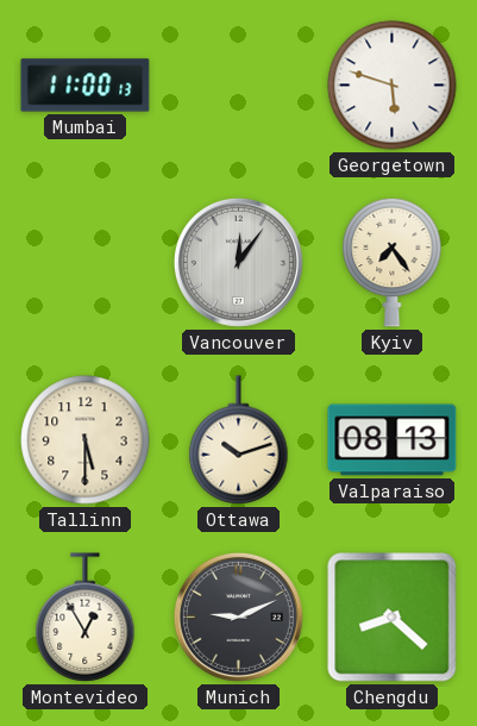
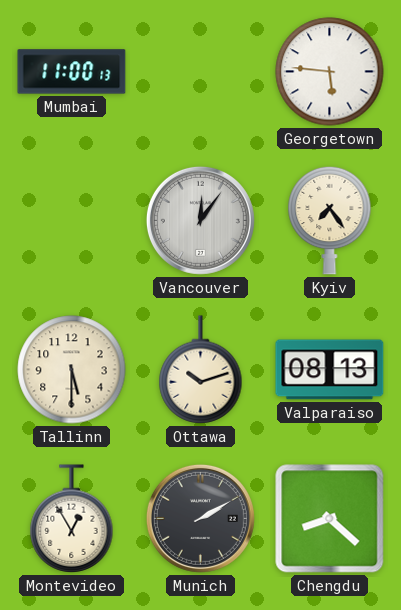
Georgetown: 5:48 -> 5:46
Munich: 9:11 -> 2:10
